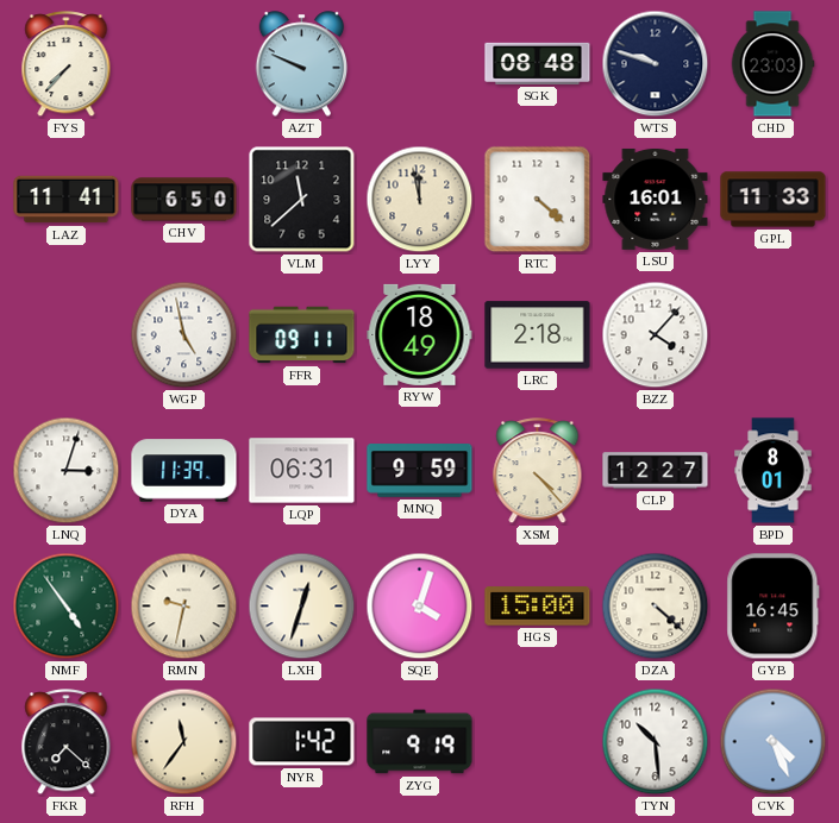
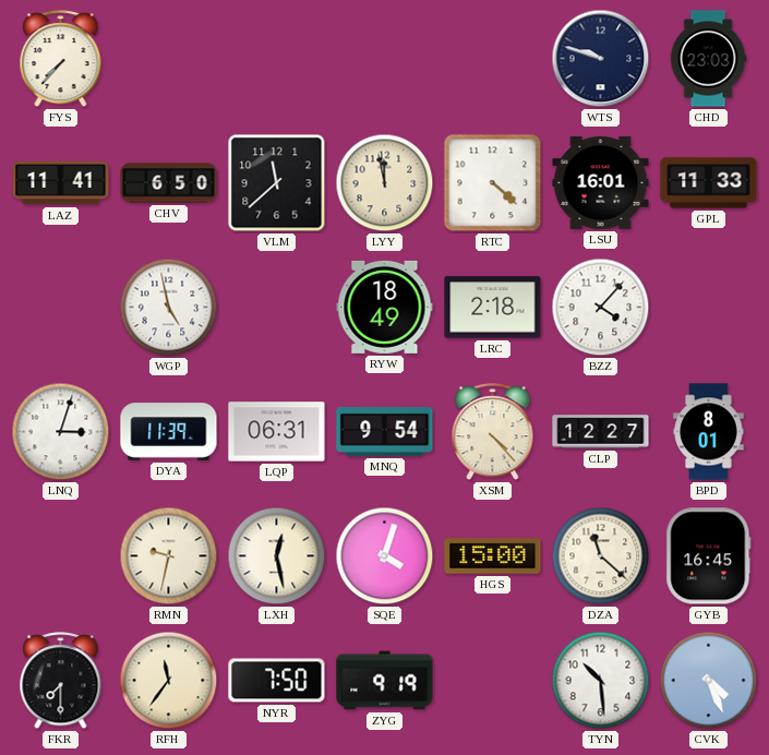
AZT: 9:49 -> none
SGK: 08:48 -> none
FFR: 09:11 -> none
MNQ: 9:59 -> 9:54
NMF: 4:54 -> none
LXH: 12:33 -> 12:28
DZA: 4:22 -> 11:22
FKR: 7:22 -> 7:30
NYR: 1:42 -> 7:50
